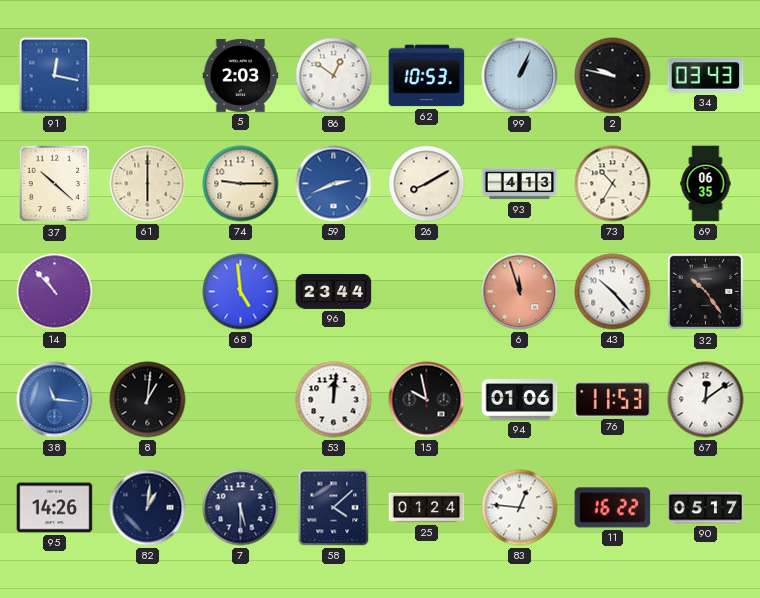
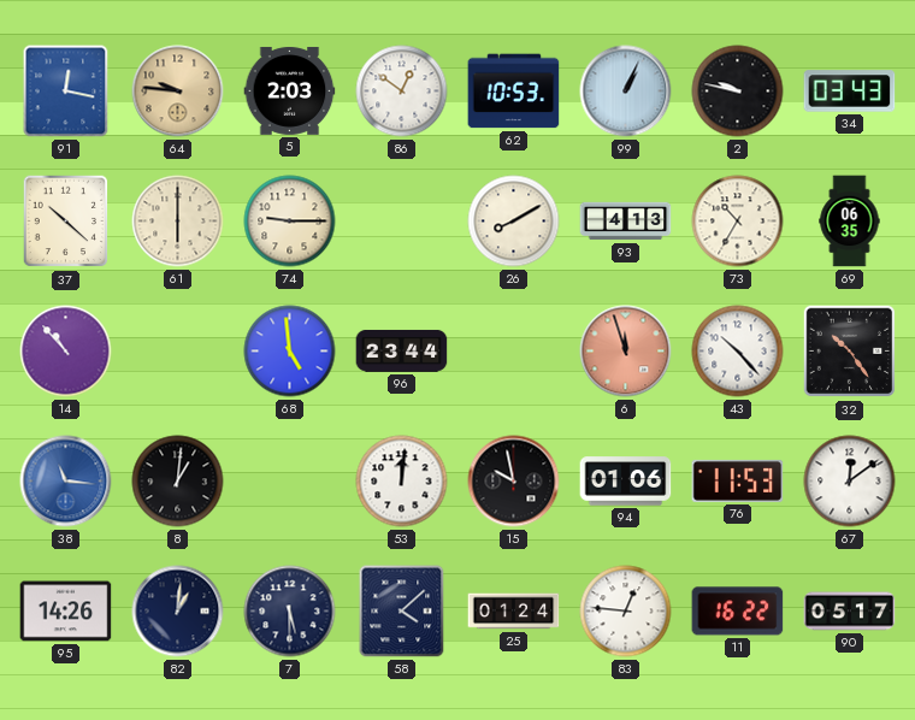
64: none -> 9:46
59: 2:41 -> none
